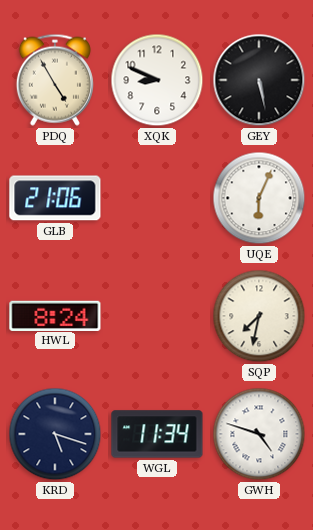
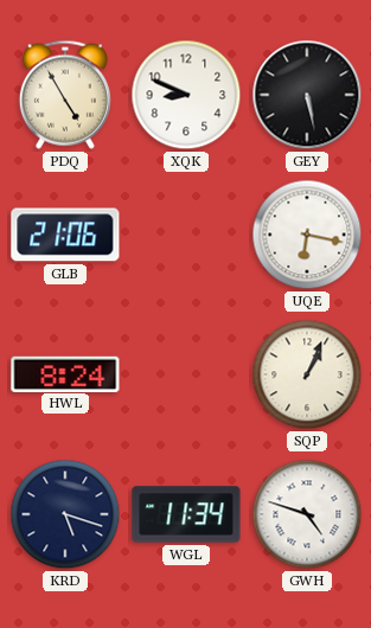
UQE: 6:04 -> 6:17
SQP: 7:32 -> 1:04
